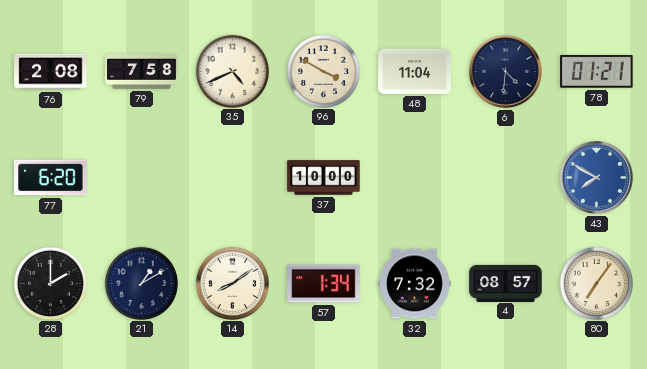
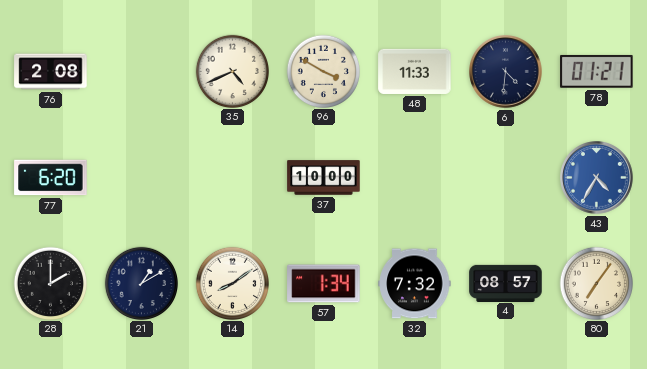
79: 7:58 -> none
48: 11:04 -> 11:33
43: 7:50 -> 4:35
